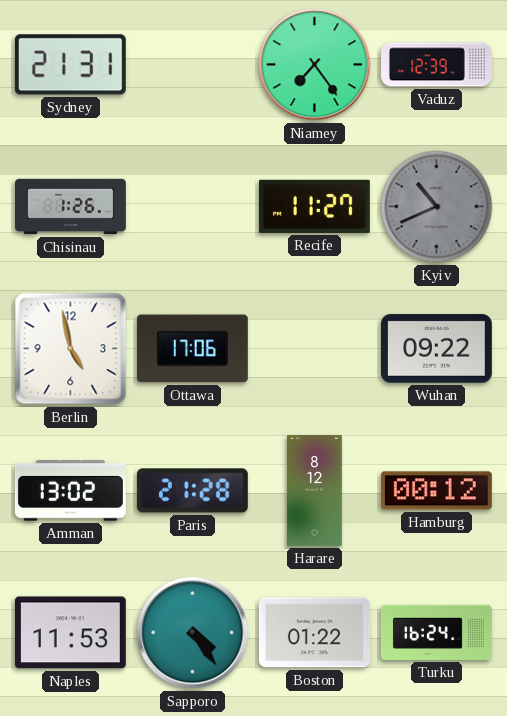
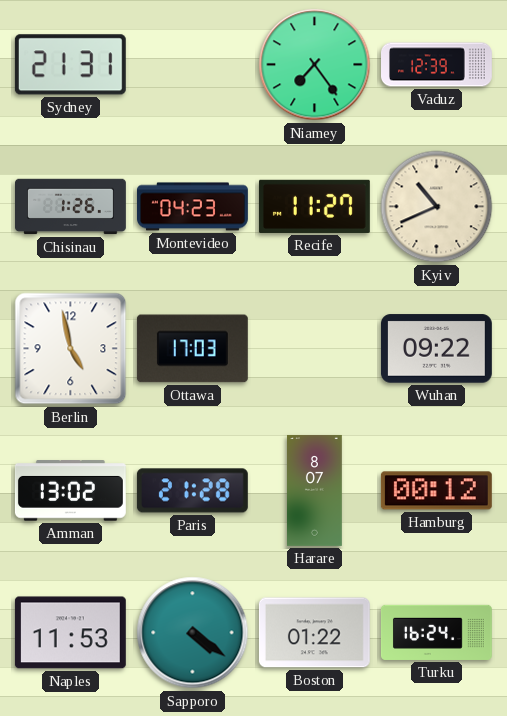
Montevideo: none -> 04:23
Kyiv dial: grey -> cream
Ottawa: 17:06 -> 17:03
Harare: 8:12 -> 8:07
Sapporo: 4:24 -> 4:21
